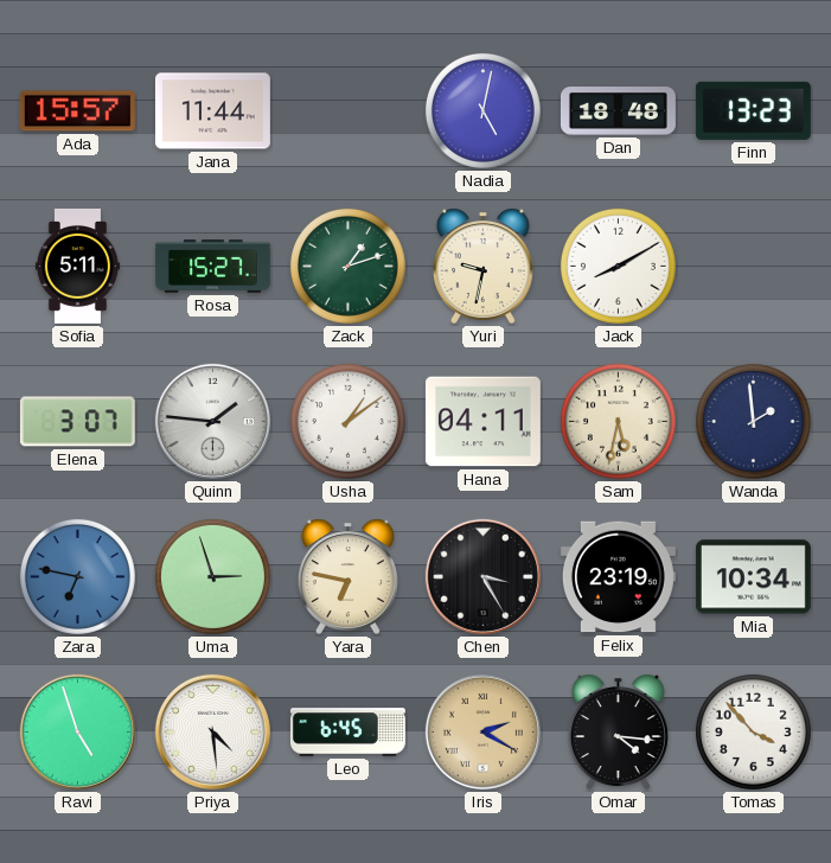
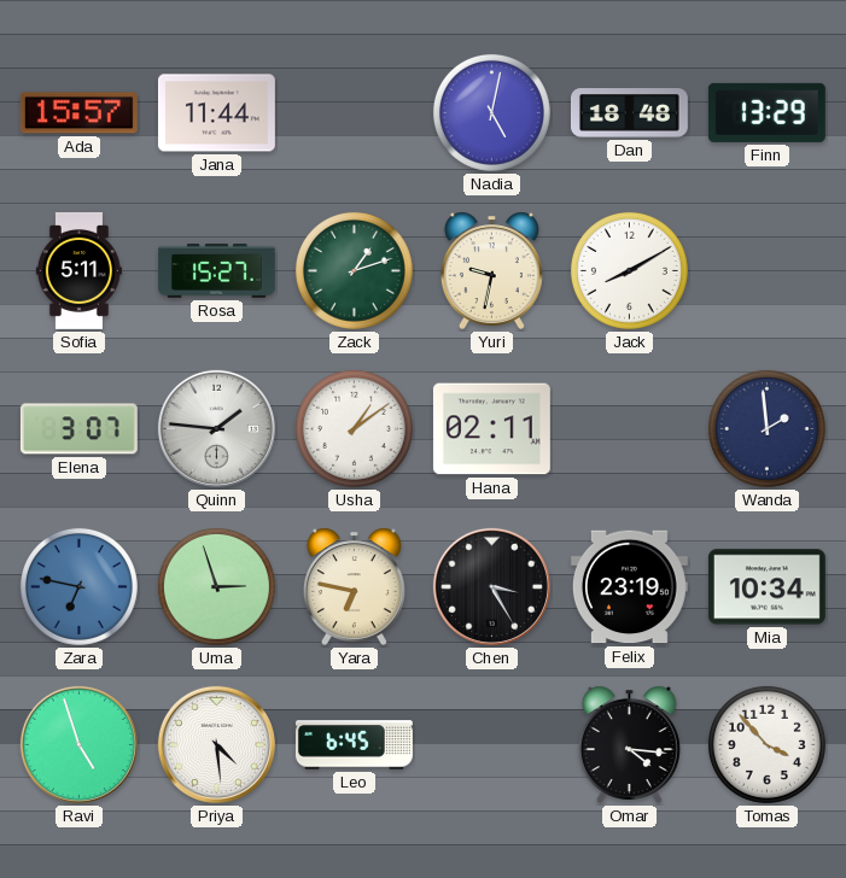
Finn: 13:23 -> 13:29
Hana: 04:11 -> 02:11
Sam: 5:32 -> none
Iris: 2:20 -> none
